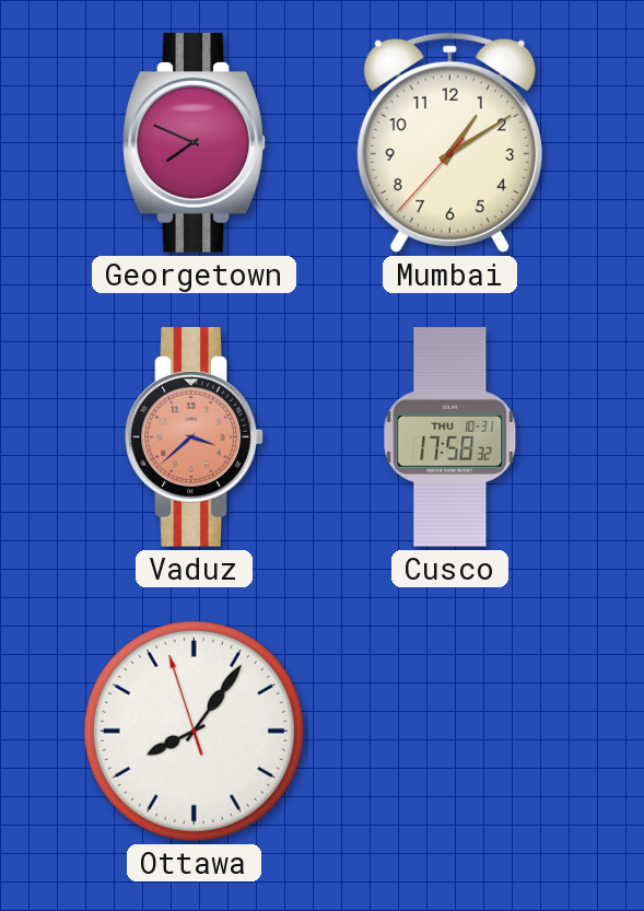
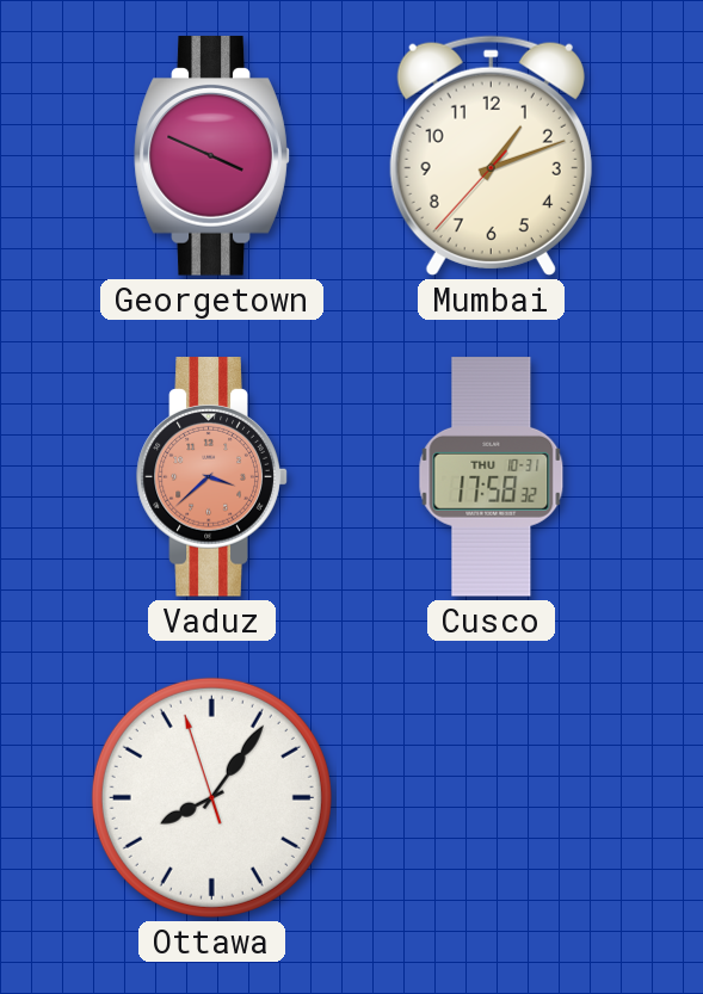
Georgetown: 7:49 -> 3:49
Mumbai: 1:09 -> 1:11
